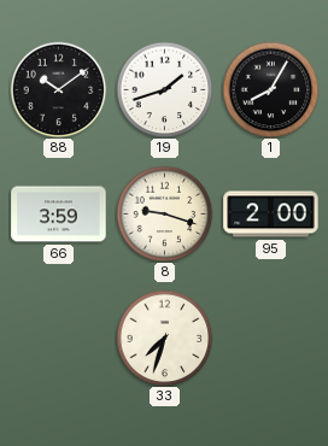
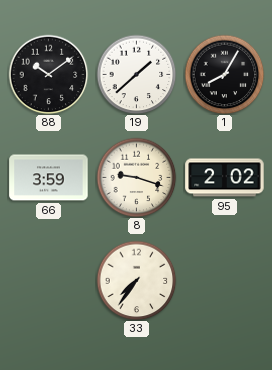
19: 1:42 -> 1:38
95: 2:00 -> 2:02
33: 7:33 -> 7:36
